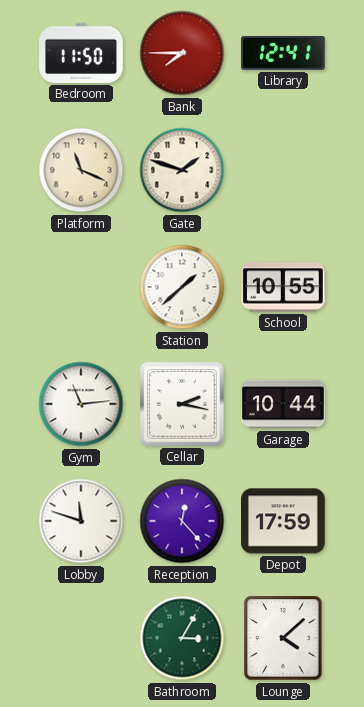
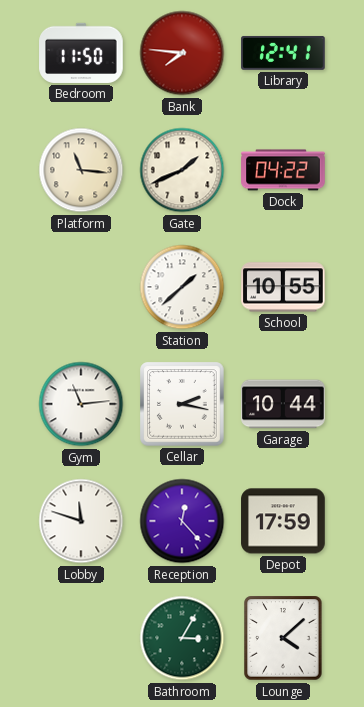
Bank: 7:45 -> 7:46
Platform: 11:19 -> 11:16
Gate: 1:48 -> 1:41
Dock: none -> 04:22
